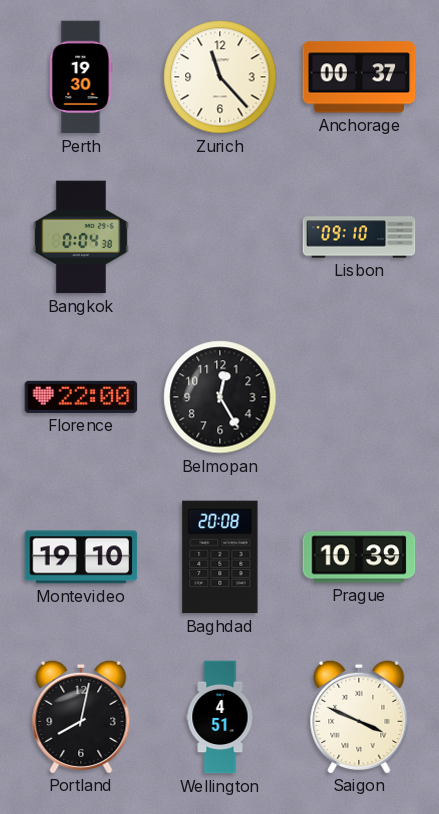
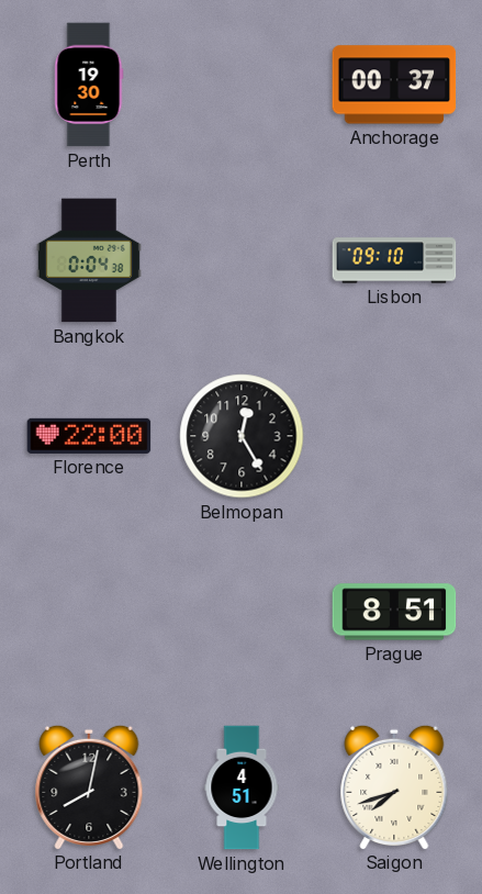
Zurich: 11:23 -> none
Montevideo: 19:10 -> none
Baghdad: 20:08 -> none
Prague: 10:39 -> 8:51
Saigon: 3:49 -> 7:42
